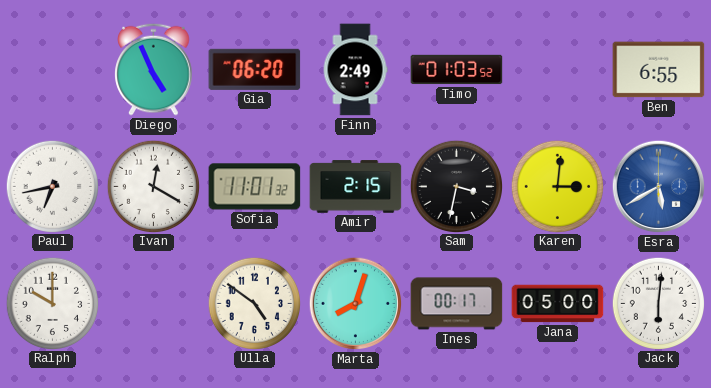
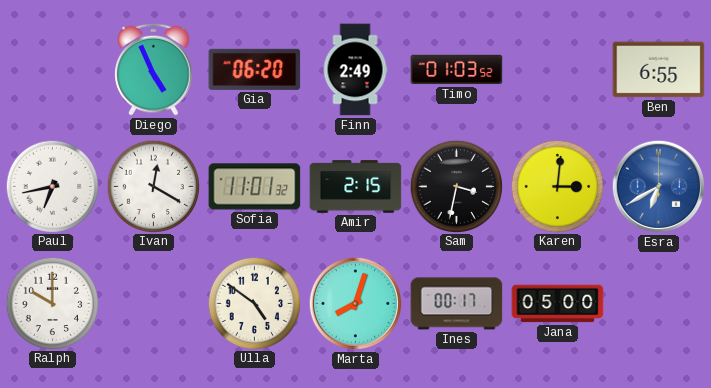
Esra: 5:40 -> 6:40
Jack: 6:01 -> none
